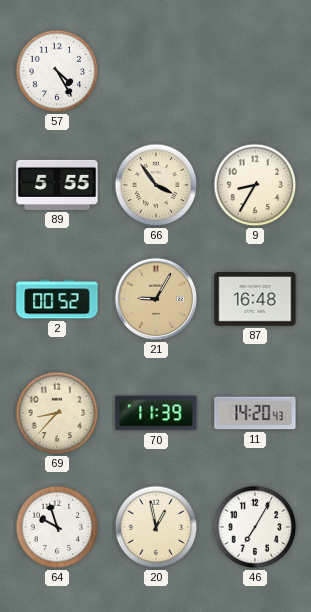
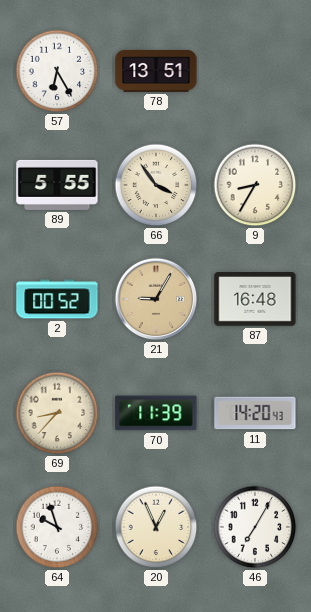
57: 4:25 -> 6:25
78: none -> 13:51
20: 12:58 -> 12:56
